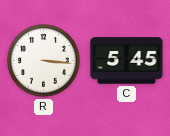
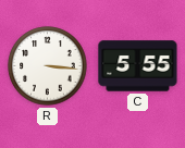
C: 5:45 -> 5:55
